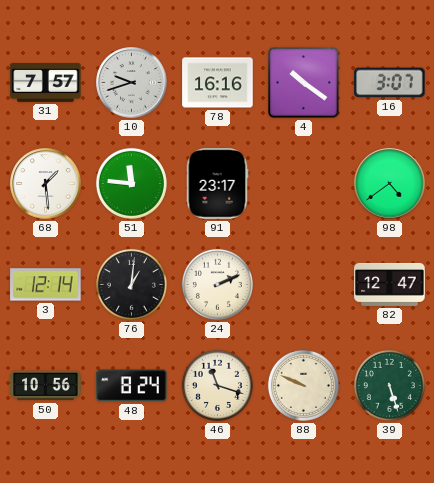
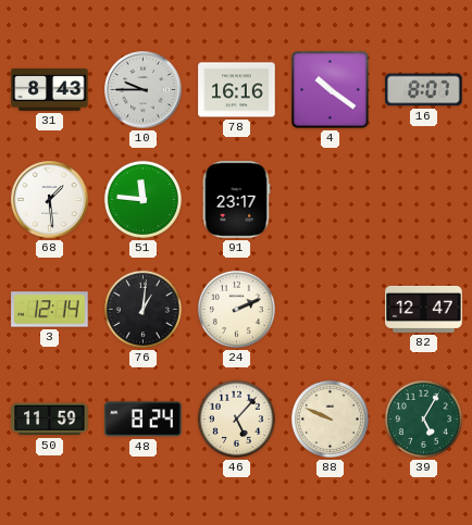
31: 7:57 -> 8:43
10: 9:42 -> 9:45
16: 3:07 -> 8:07
98: 4:39 -> none
50: 10:56 -> 11:59
46: 11:18 -> 5:07
39: 5:27 -> 5:05
